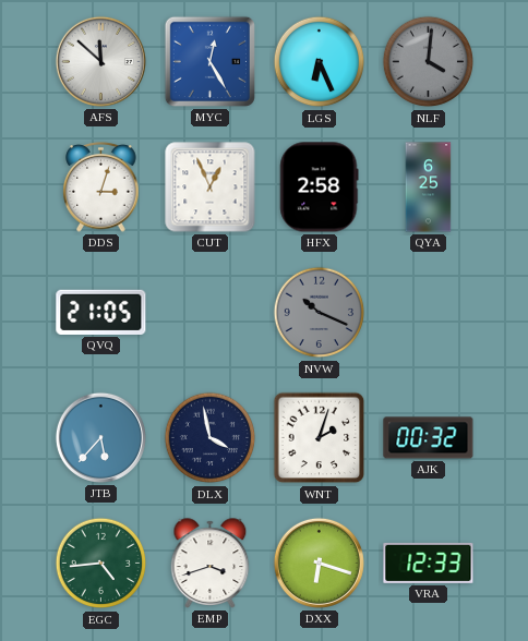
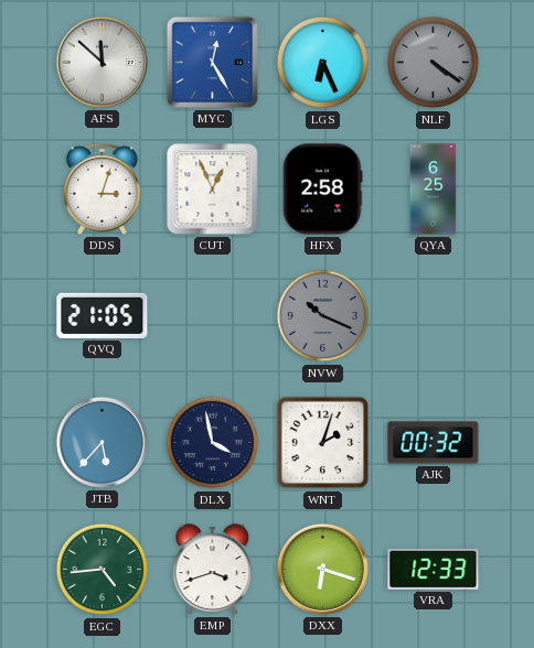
NLF: 4:01 -> 4:21
